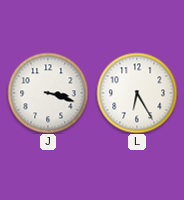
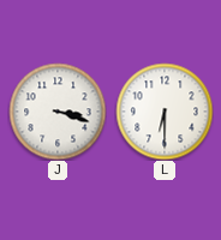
L: 6:25 -> 6:30
